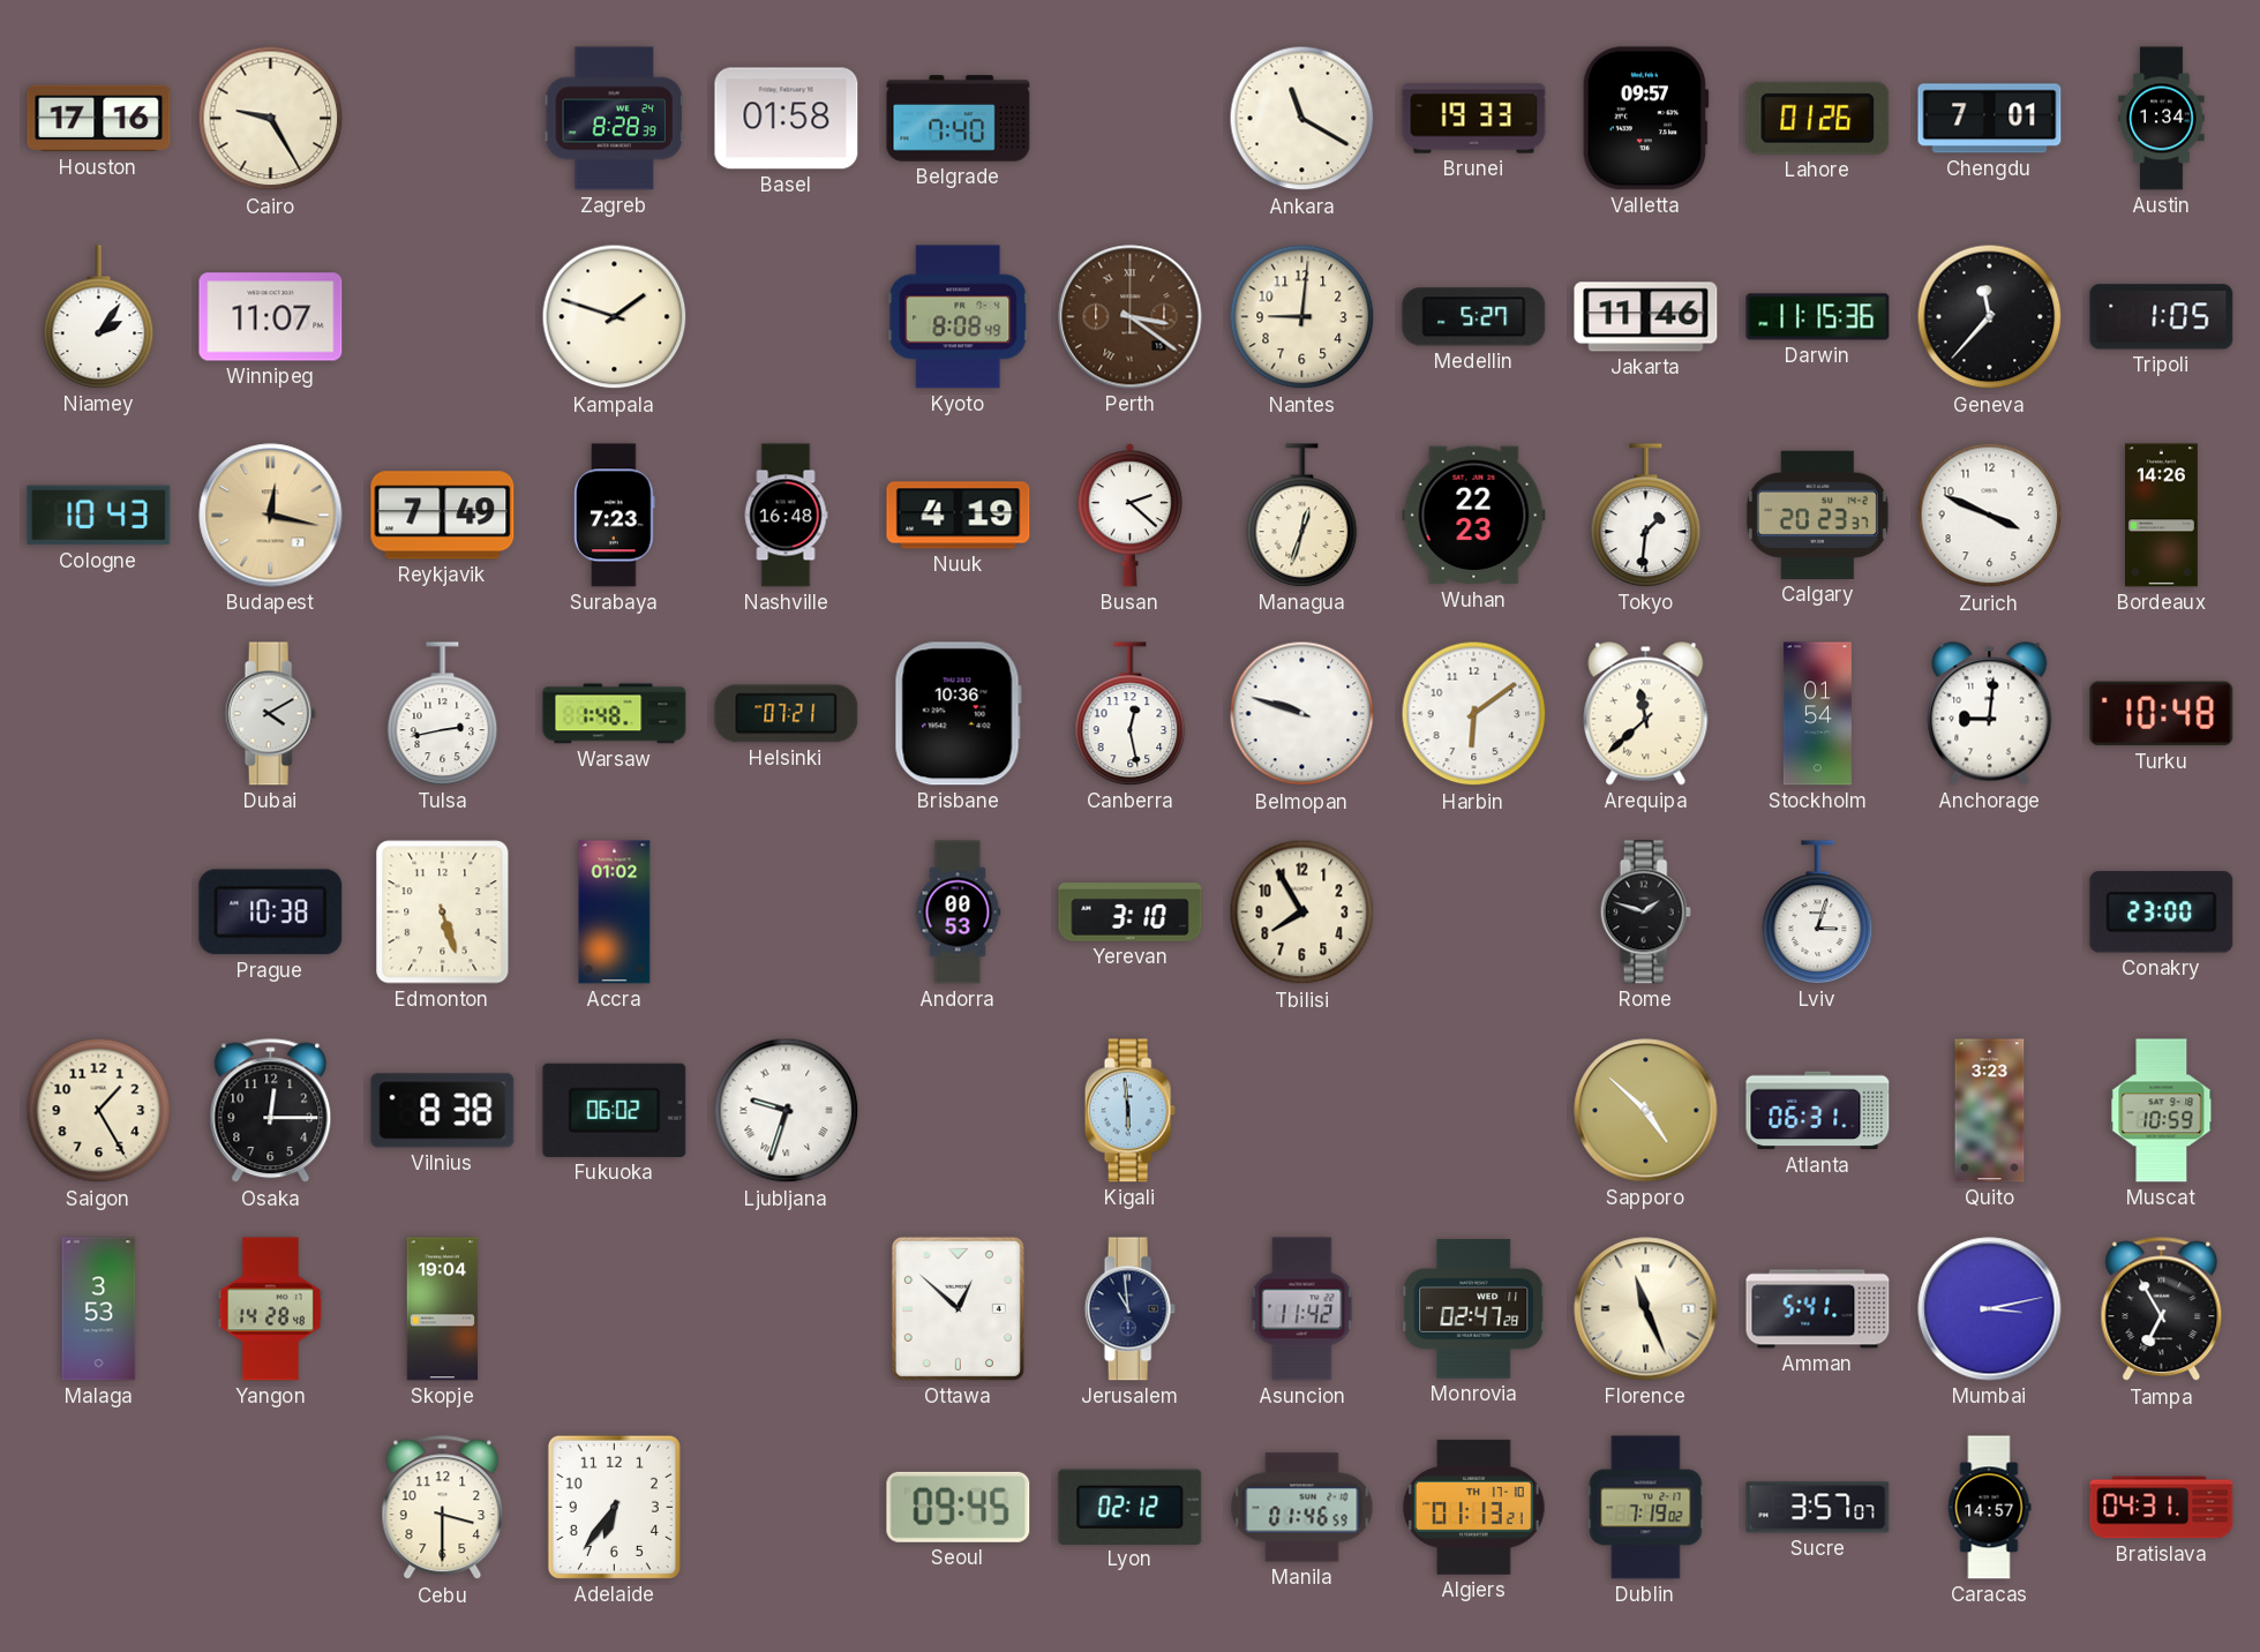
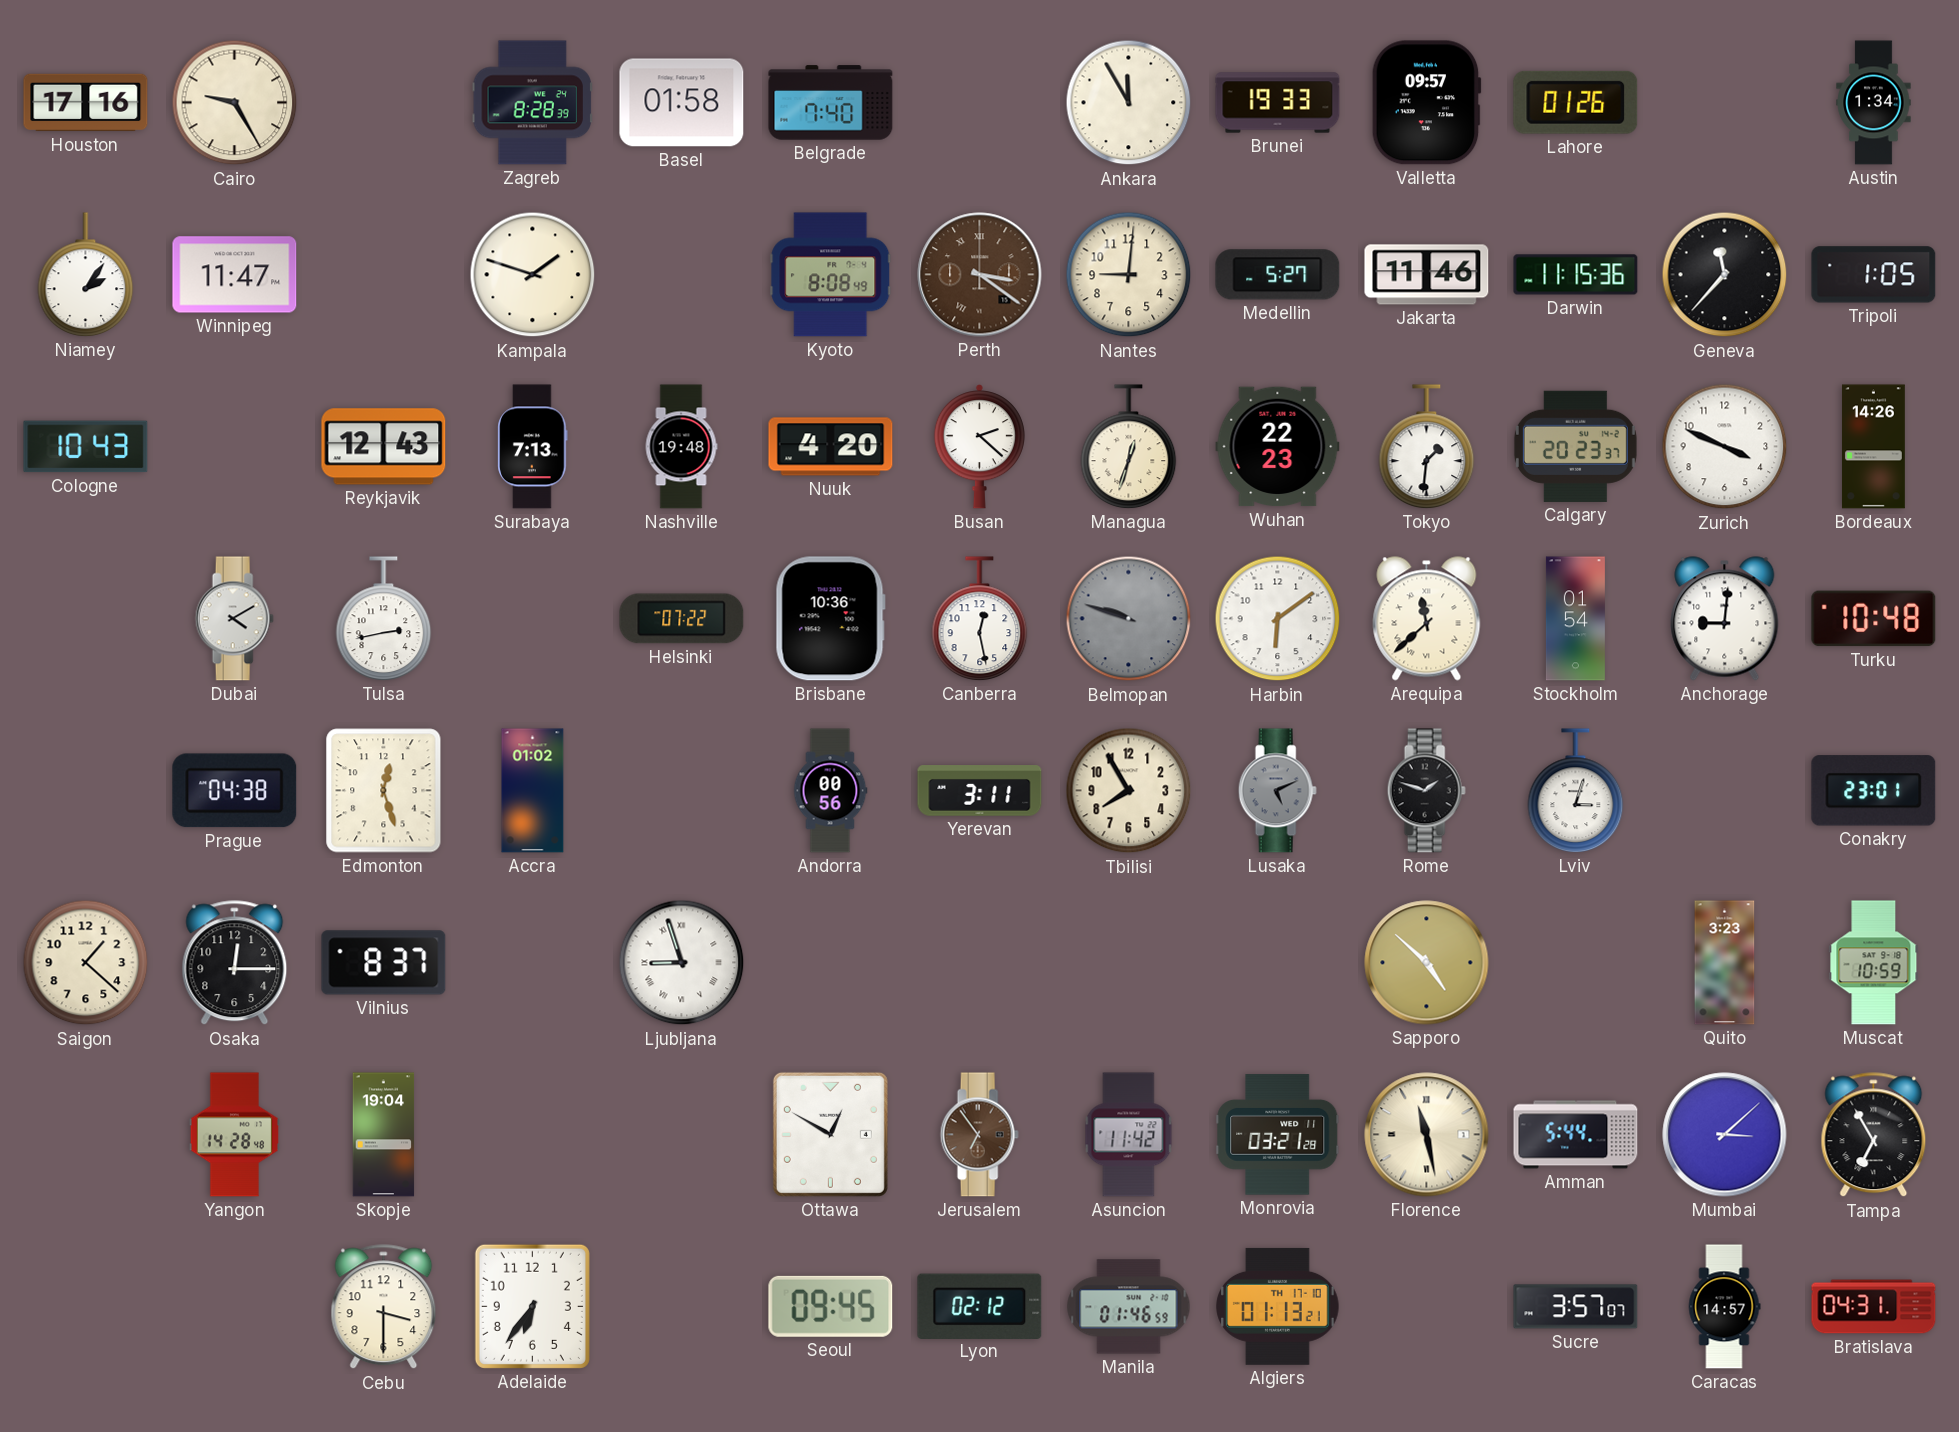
Ankara: 11:20 -> 11:55
Chengdu: 7:01 -> none
Winnipeg: 11:07 -> 11:47
Budapest: 12:17 -> none
Reykjavik: 7:49 -> 12:43
Surabaya: 7:23 -> 7:13
Nashville: 16:48 -> 19:48
Nuuk: 4:19 -> 4:20
Warsaw: 1:48 -> none
Helsinki: 07:21 -> 07:22
Belmopan dial: white -> grey
Prague: 10:38 -> 04:38
Edmonton: 5:27 -> 12:27
Andorra: 00:53 -> 00:56
Yerevan: 3:10 -> 3:11
Lusaka: none -> 5:11
Conakry: 23:00 -> 23:01
Saigon: 1:25 -> 1:22
Vilnius: 8:38 -> 8:37
Fukuoka: 06:02 -> none
Ljubljana: 9:33 -> 8:57
Kigali: 5:59 -> none
Atlanta: 06:31 -> none
Malaga: 3:53 -> none
Ottawa: 12:52 -> 12:50
Jerusalem: 10:59 -> 6:54
Jerusalem dial: navy -> brown
Monrovia: 02:47 -> 03:21
Florence: 11:26 -> 11:28
Amman: 5:41 -> 5:44
Mumbai: 3:13 -> 3:08
Dublin: 7:19 -> none
